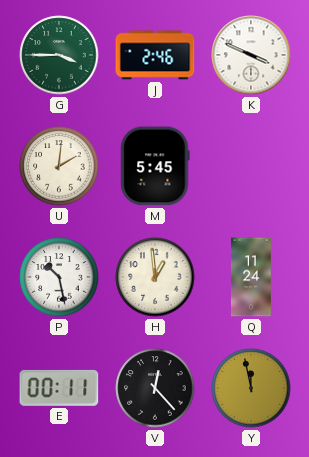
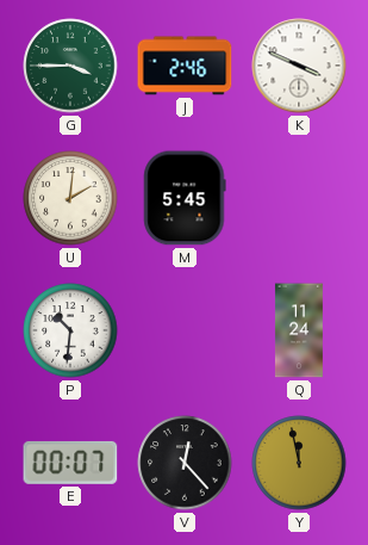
P: 10:28 -> 10:31
H: 12:59 -> none
E: 00:11 -> 00:07
